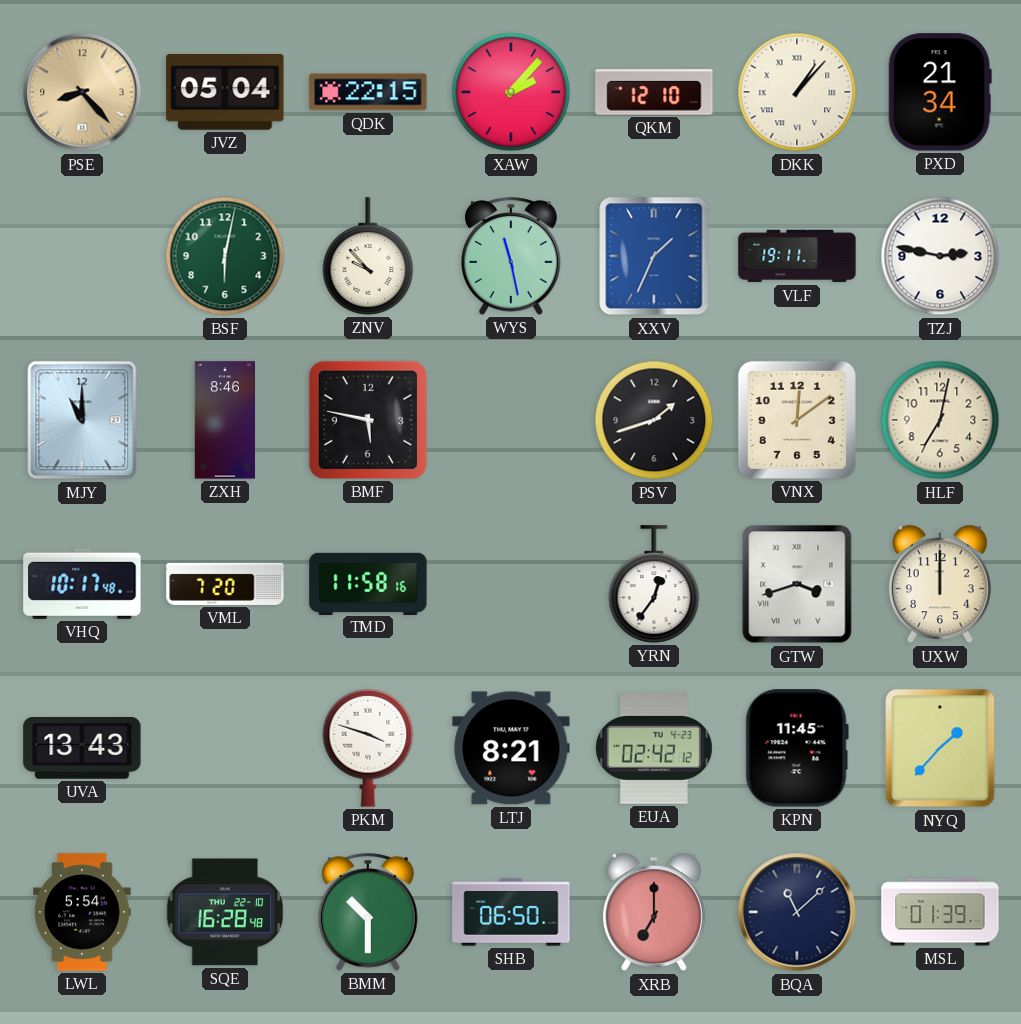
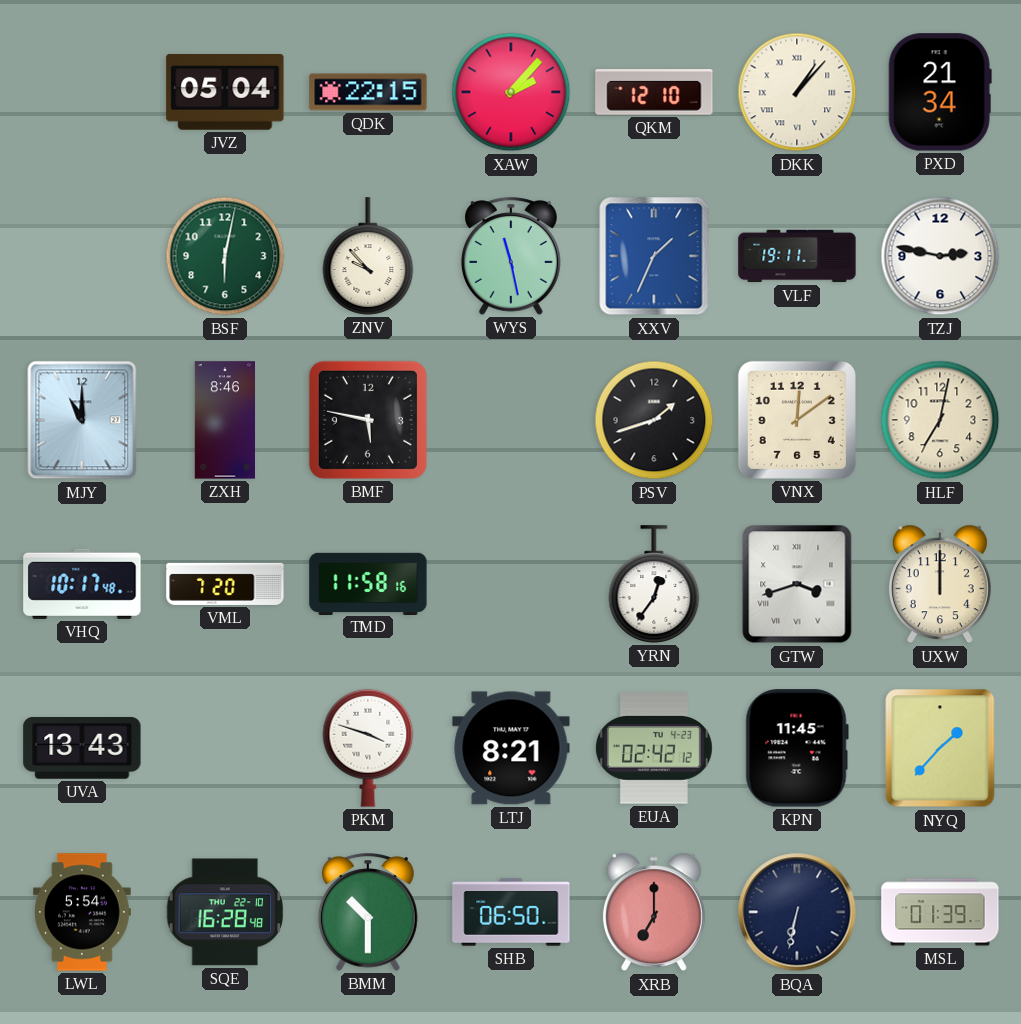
PSE: 8:23 -> none
BQA: 11:08 -> 6:32
